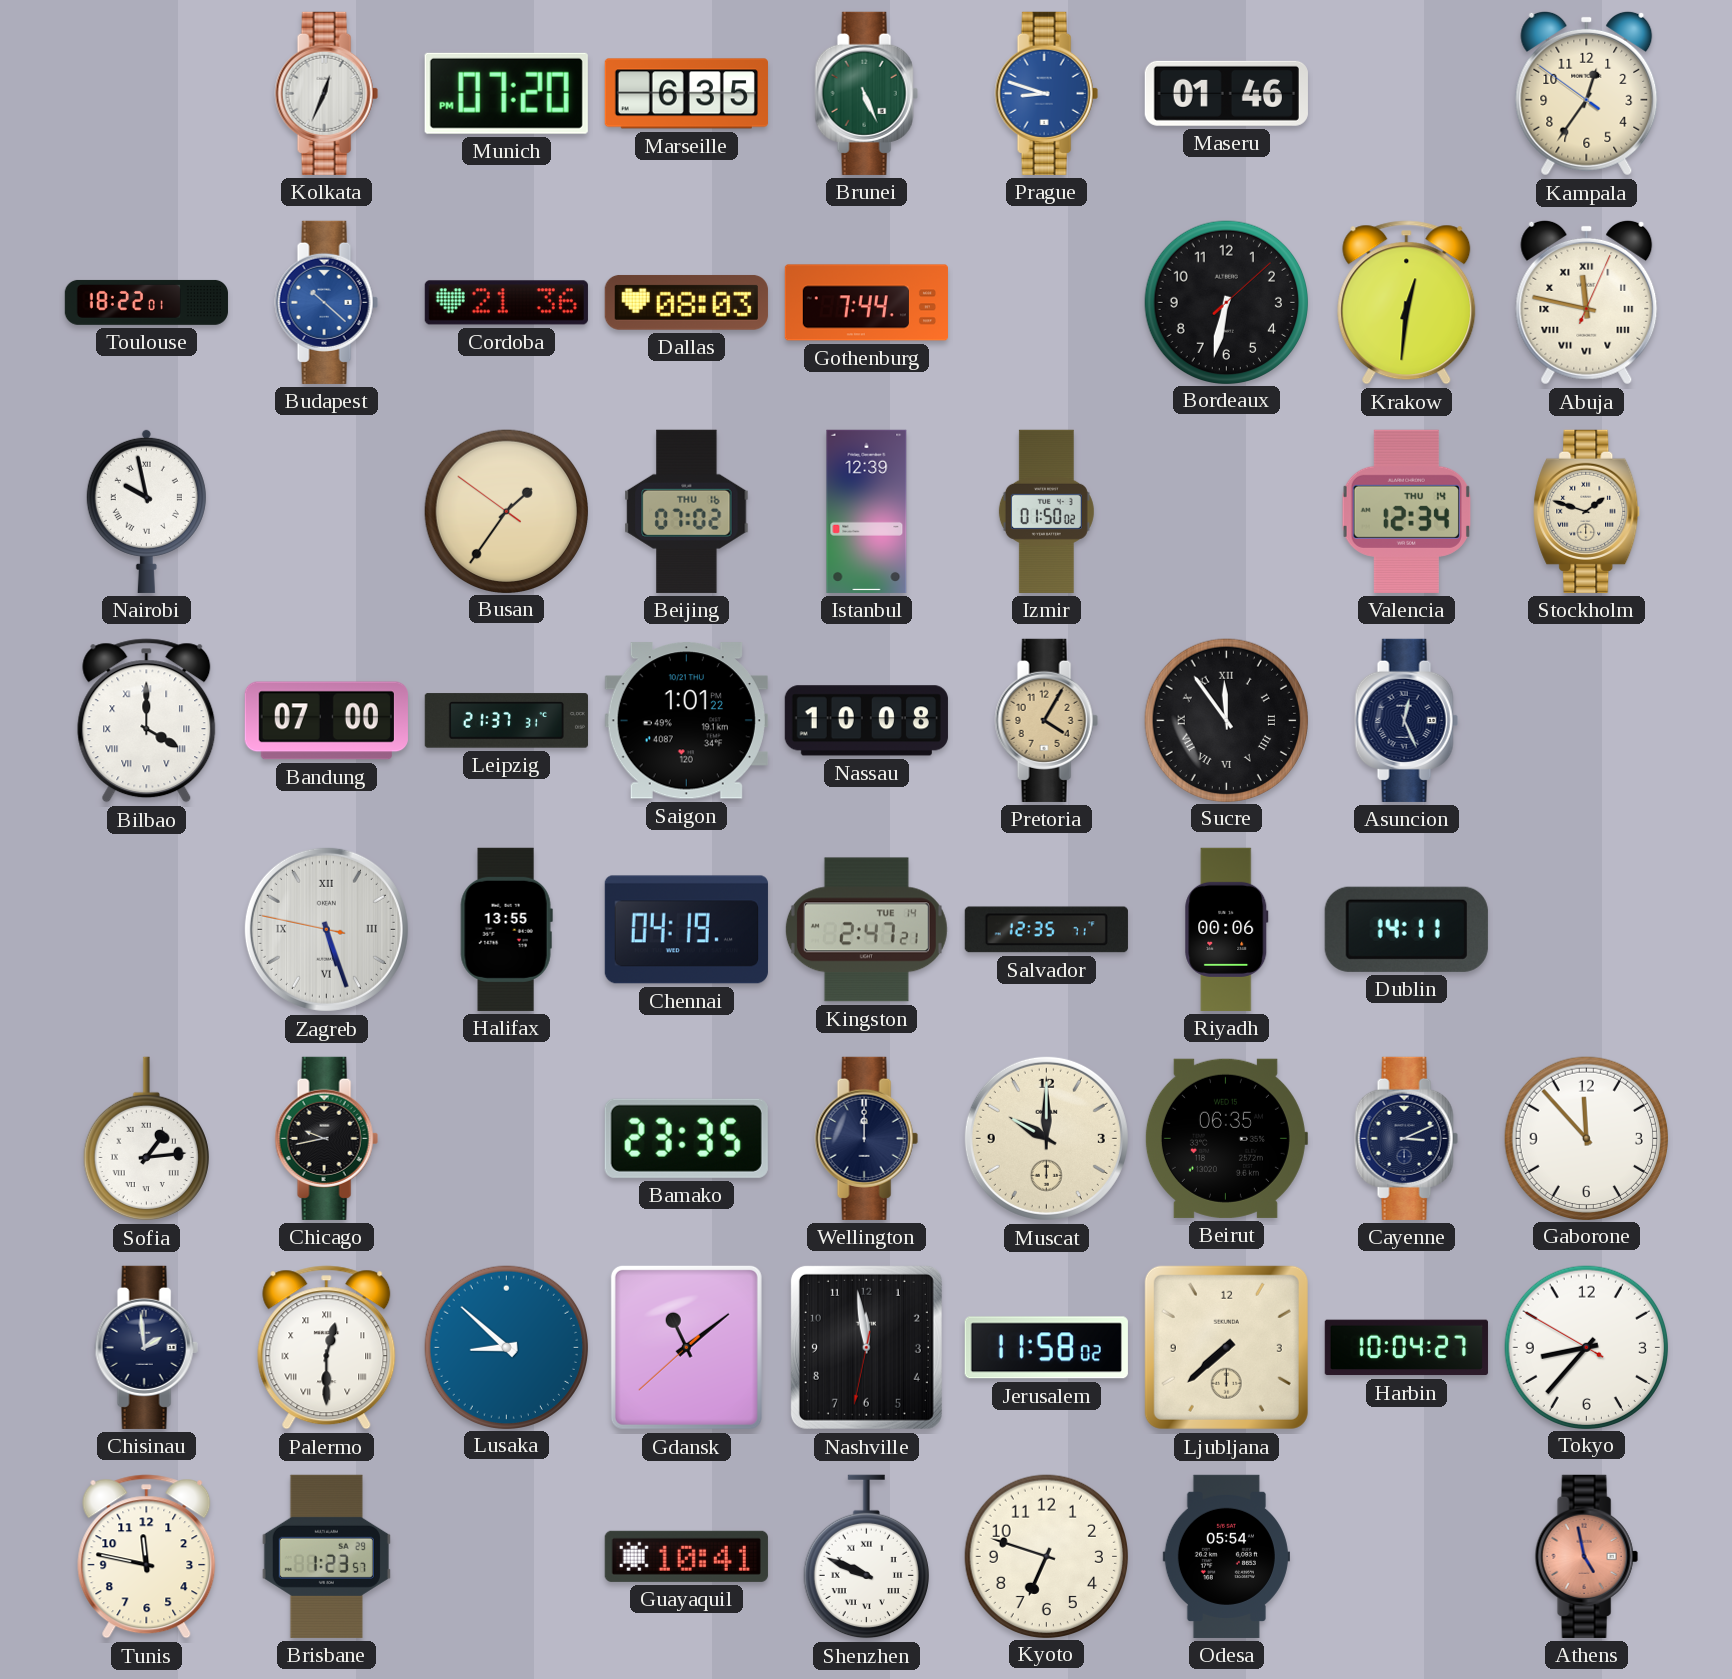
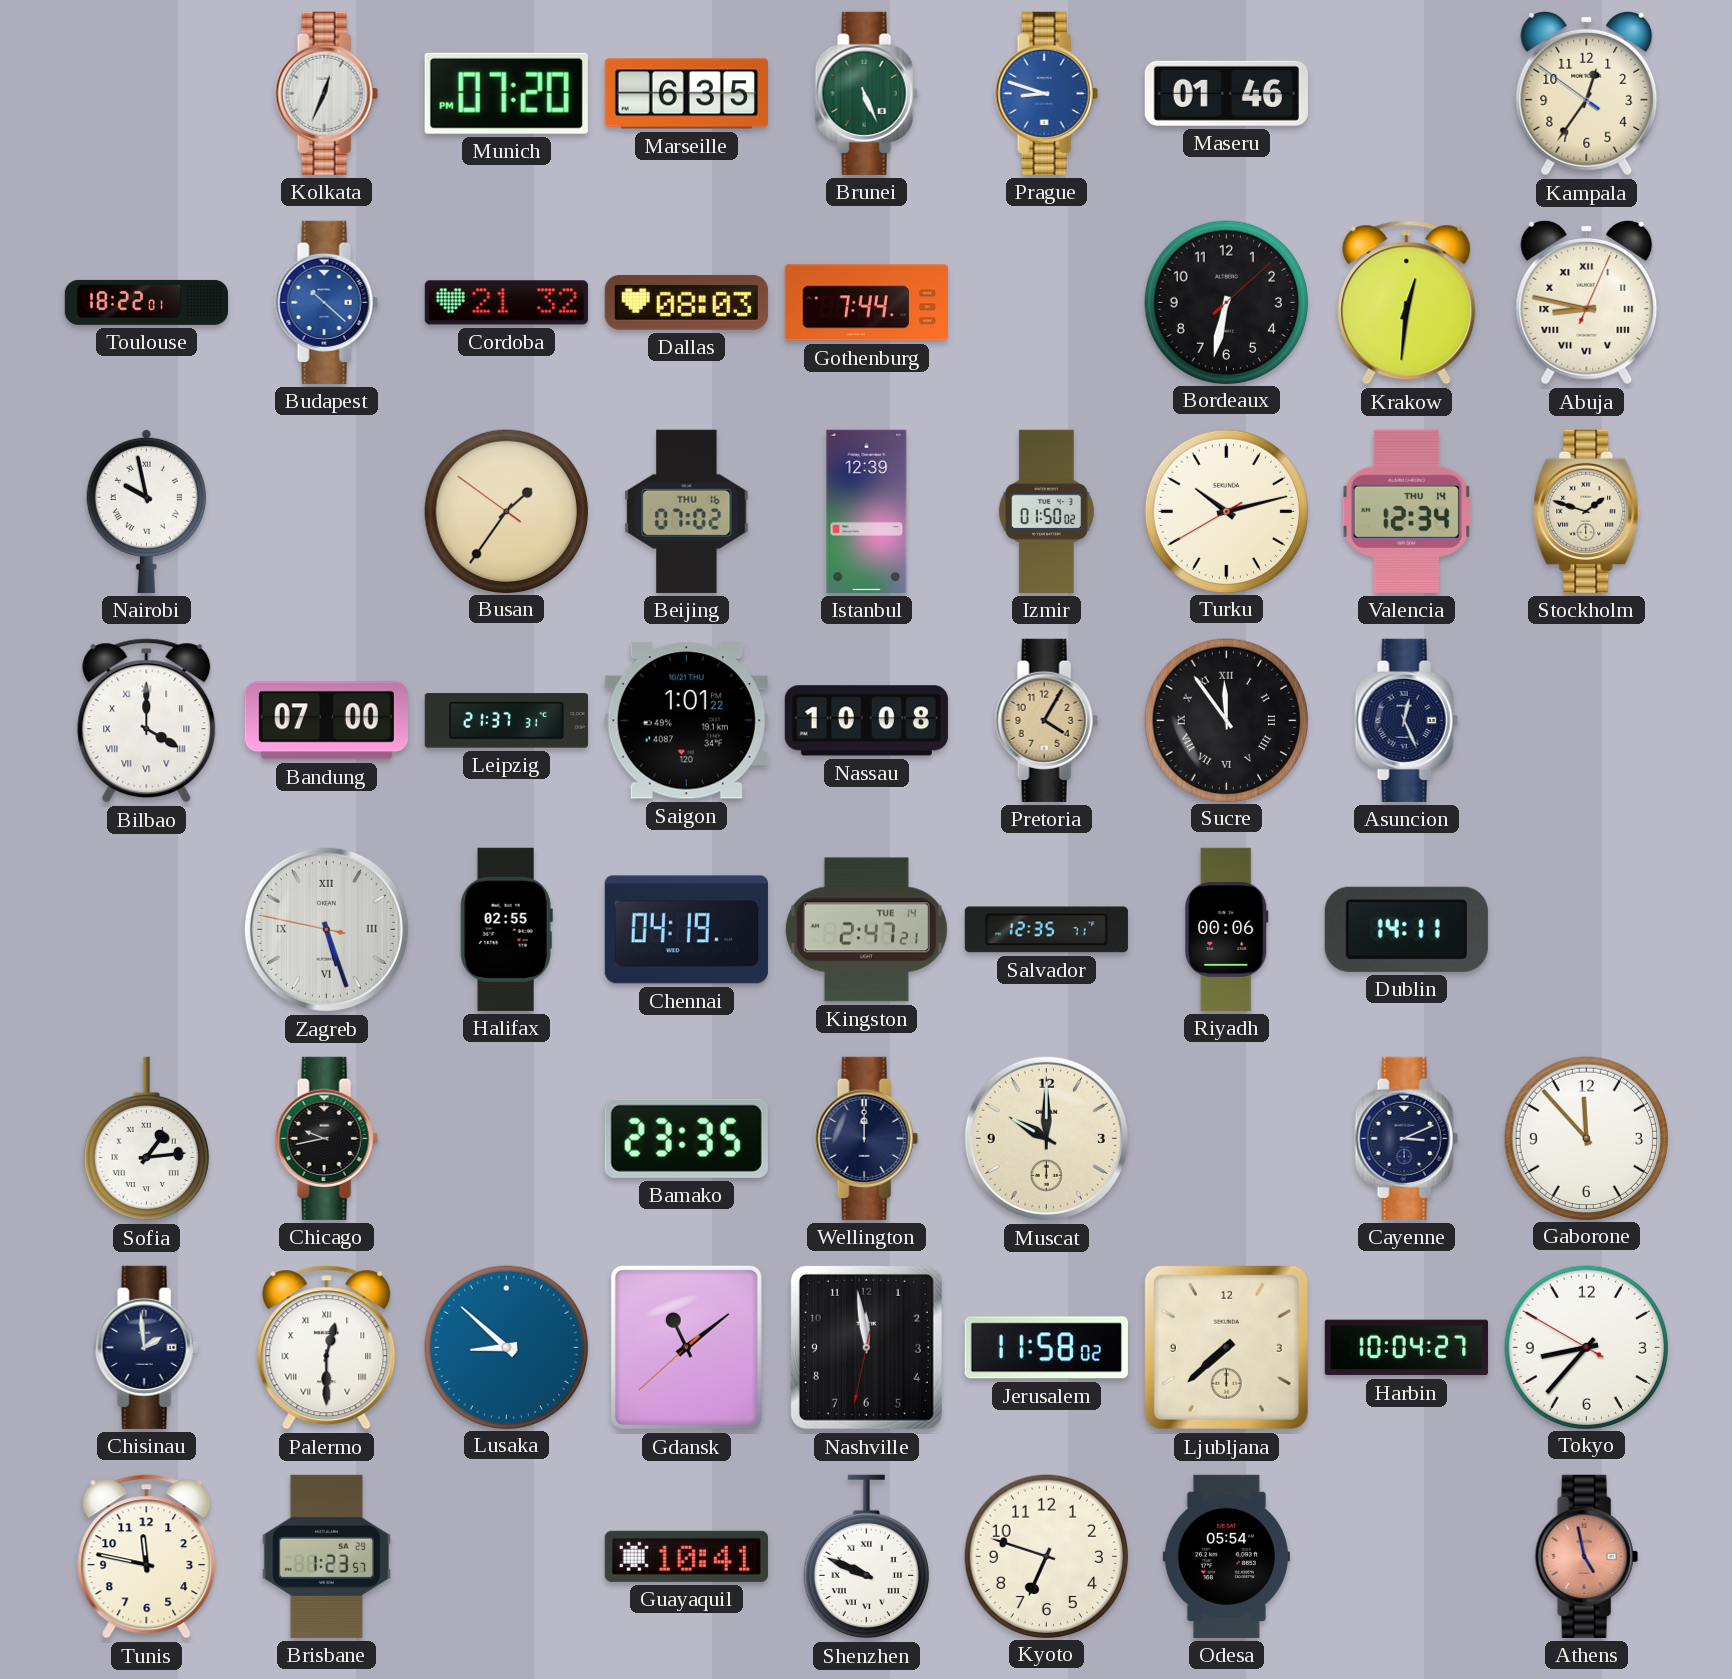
Cordoba: 21:36 -> 21:32
Abuja: 11:47 -> 8:47
Turku: none -> 10:12
Halifax: 13:55 -> 02:55
Beirut: 06:35 -> none
